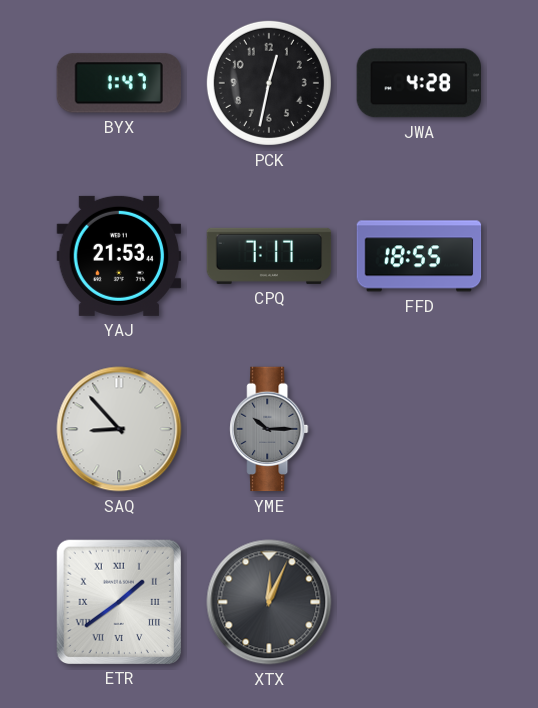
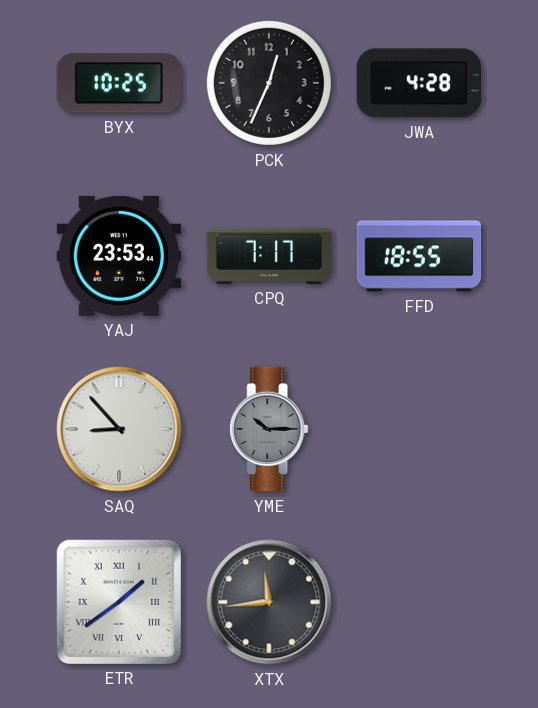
BYX: 1:47 -> 10:25
PCK: 12:32 -> 12:34
YAJ: 21:53 -> 23:53
XTX: 12:04 -> 11:44
